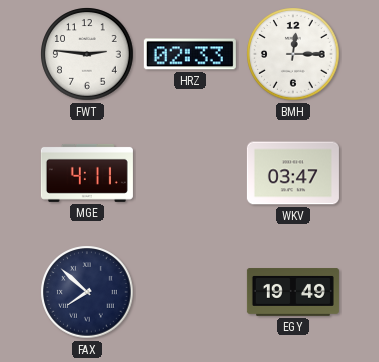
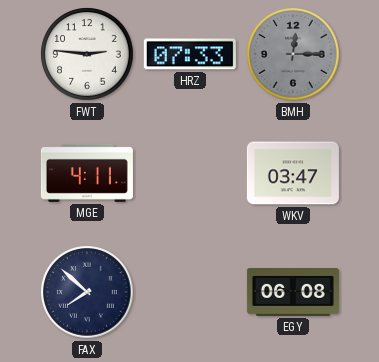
HRZ: 02:33 -> 07:33
BMH dial: white -> grey
EGY: 19:49 -> 06:08
